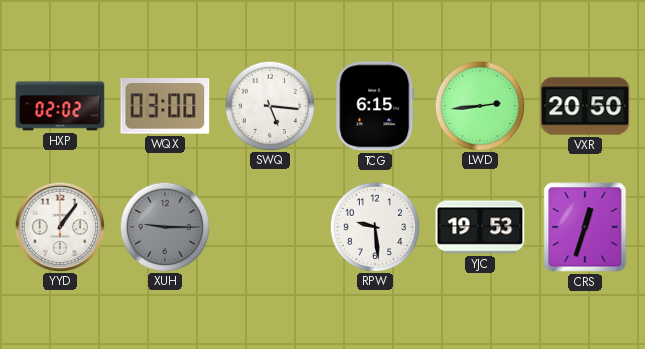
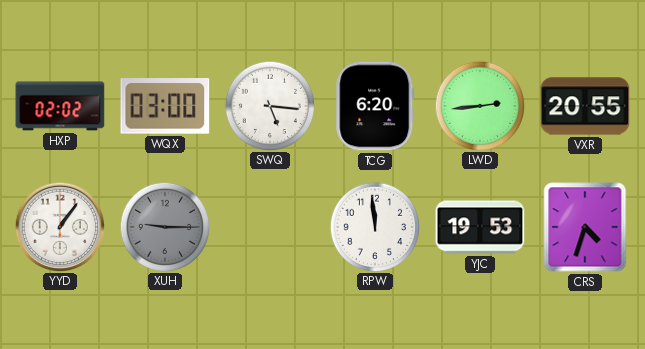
TCG: 6:15 -> 6:20
VXR: 20:50 -> 20:55
RPW: 9:29 -> 11:59
CRS: 12:33 -> 4:33
